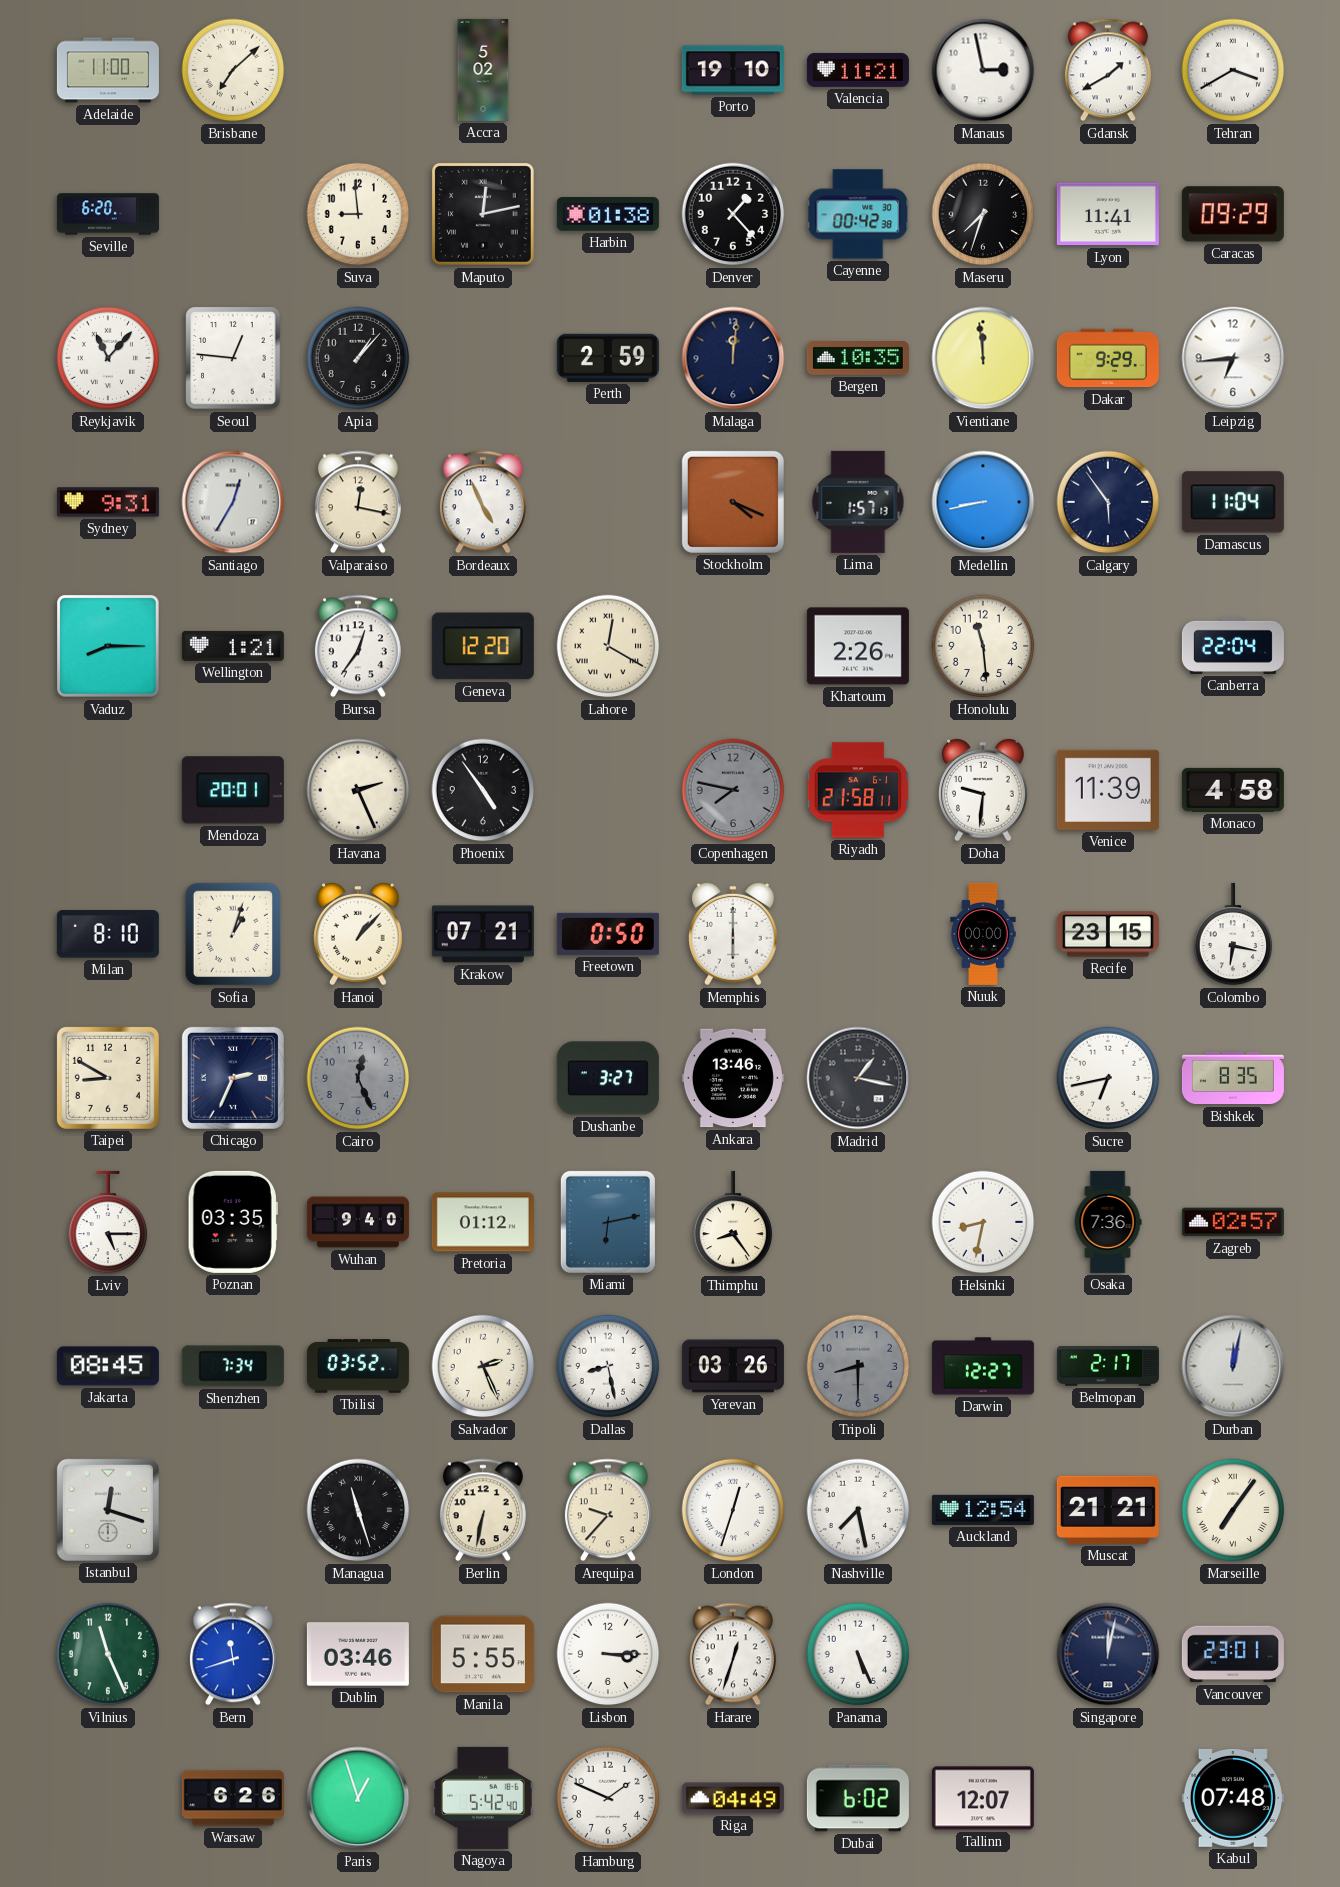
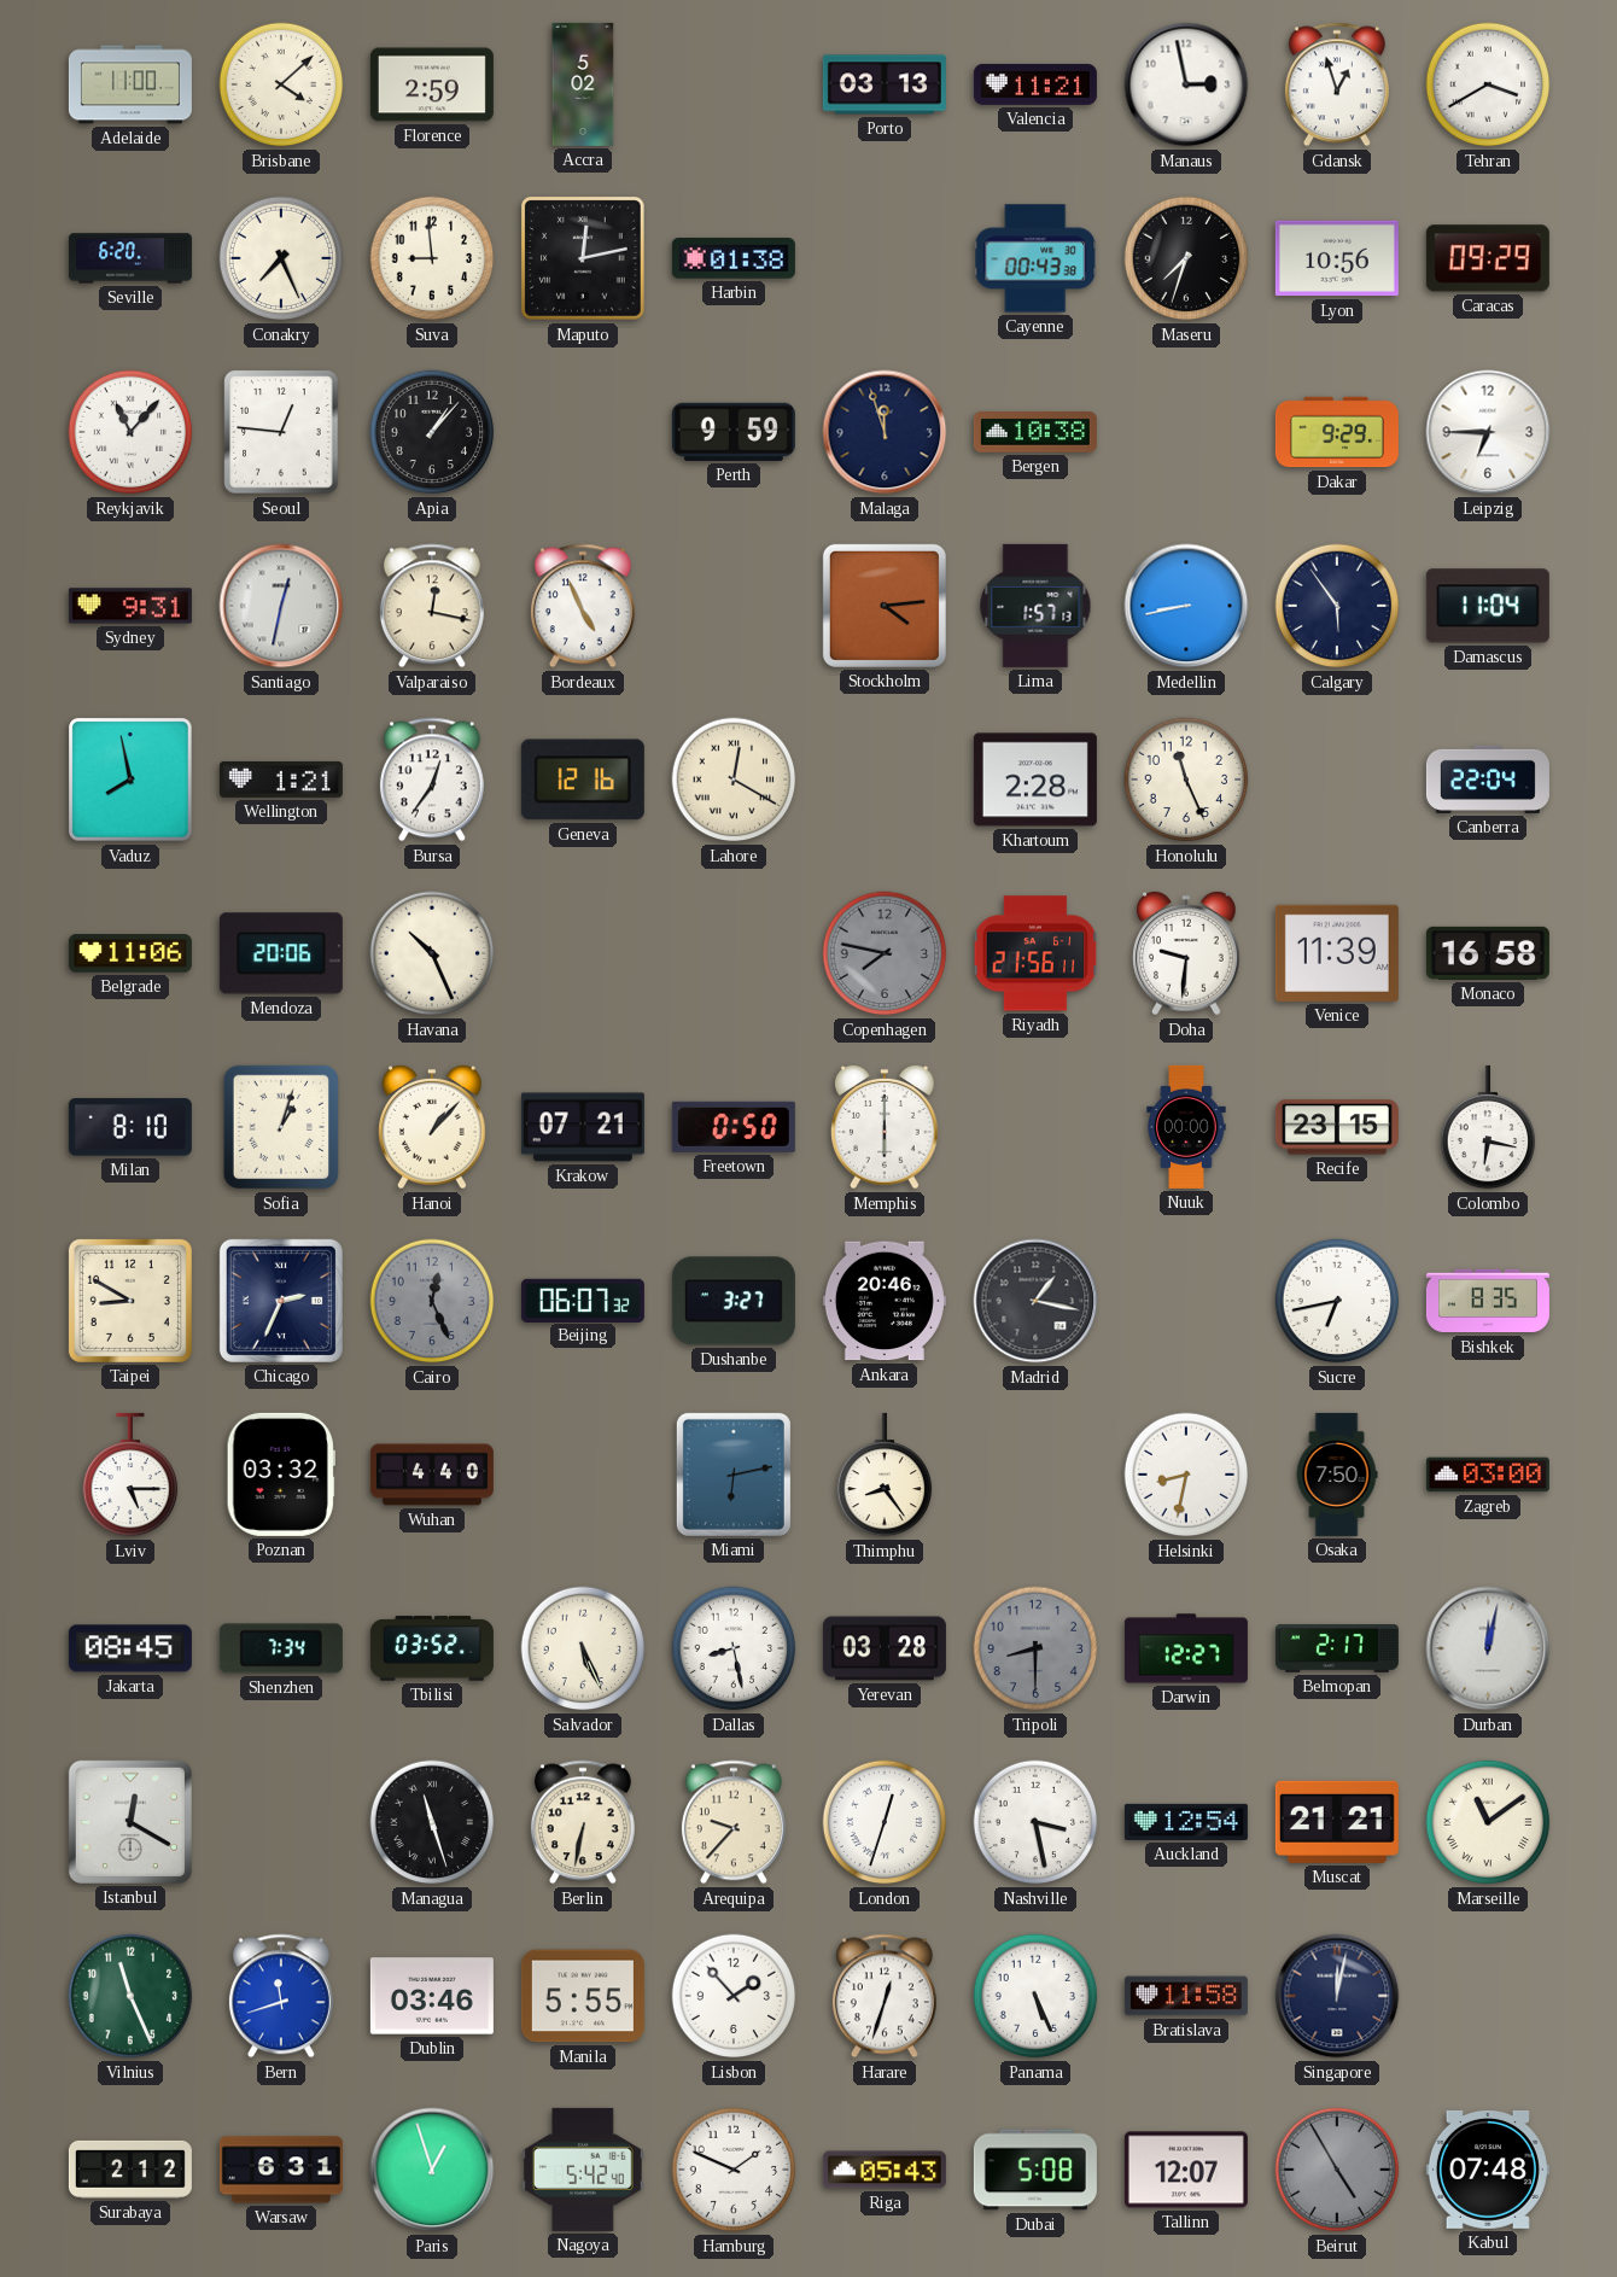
Brisbane: 7:08 -> 4:08
Florence: none -> 2:59
Porto: 19:10 -> 03:13
Gdansk: 1:40 -> 12:57
Conakry: none -> 7:26
Denver: 1:23 -> none
Cayenne: 00:42 -> 00:43
Lyon: 11:41 -> 10:56
Perth: 2:59 -> 9:59
Malaga: 12:01 -> 11:57
Bergen: 10:35 -> 10:38
Vientiane: 11:59 -> none
Leipzig: 6:44 -> 6:45
Santiago: 12:35 -> 12:32
Stockholm: 4:19 -> 4:14
Vaduz: 8:15 -> 7:58
Geneva: 12:20 -> 12:16
Khartoum: 2:26 -> 2:28
Honolulu: 11:29 -> 11:26
Belgrade: none -> 11:06
Mendoza: 20:01 -> 20:06
Havana: 2:26 -> 10:26
Phoenix: 4:54 -> none
Riyadh: 21:58 -> 21:56
Monaco: 4:58 -> 16:58
Beijing: none -> 06:07
Ankara: 13:46 -> 20:46
Poznan: 03:35 -> 03:32
Wuhan: 9:40 -> 4:40
Pretoria: 01:12 -> none
Osaka: 7:36 -> 7:50
Zagreb: 02:57 -> 03:00
Salvador: 2:26 -> 5:26
Yerevan: 03:26 -> 03:28
Istanbul: 12:18 -> 12:20
Nashville: 7:28 -> 3:28
Marseille: 7:06 -> 11:09
Lisbon: 3:15 -> 1:53
Bratislava: none -> 11:58
Vancouver: 23:01 -> none
Surabaya: none -> 2:12
Warsaw: 6:26 -> 6:31
Riga: 04:49 -> 05:43
Dubai: 6:02 -> 5:08
Beirut: none -> 4:55
